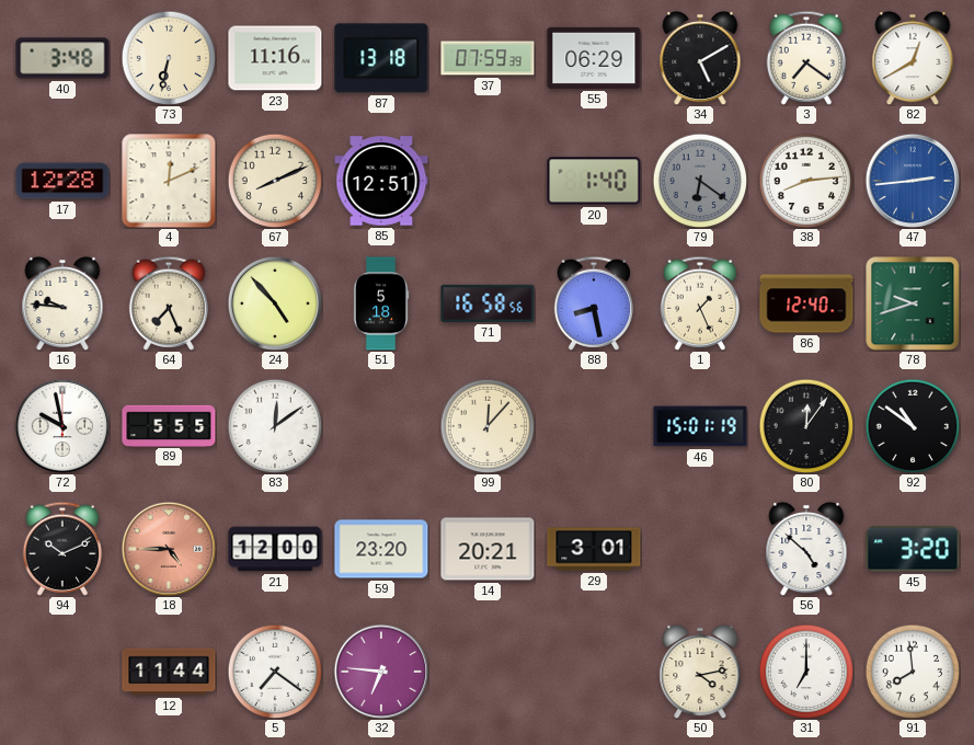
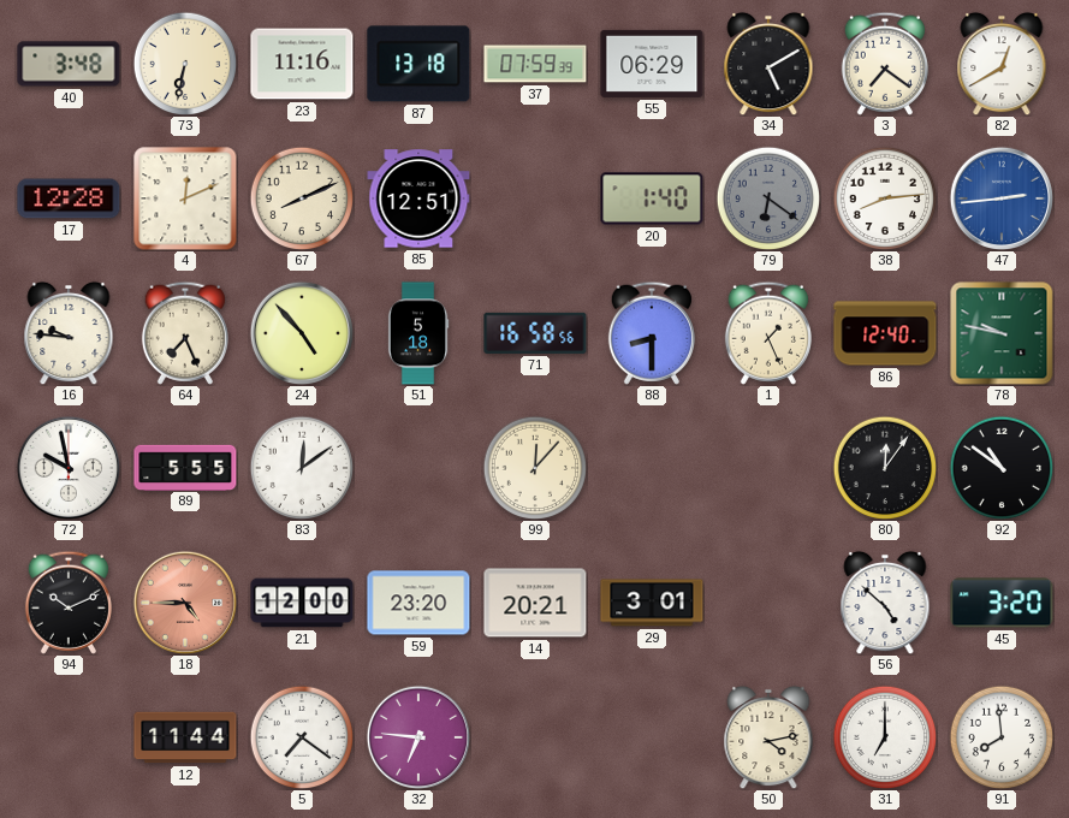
88: 8:28 -> 8:30
78: 9:42 -> 9:47
46: 15:01 -> none
